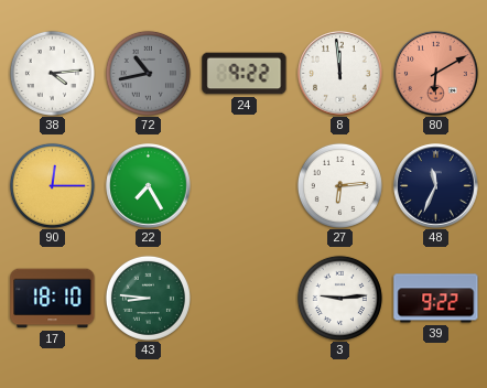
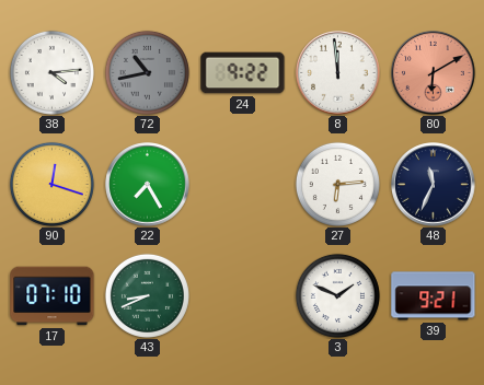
90: 12:15 -> 12:18
17: 18:10 -> 07:10
43: 8:46 -> 8:41
3: 9:14 -> 1:49
39: 9:22 -> 9:21
